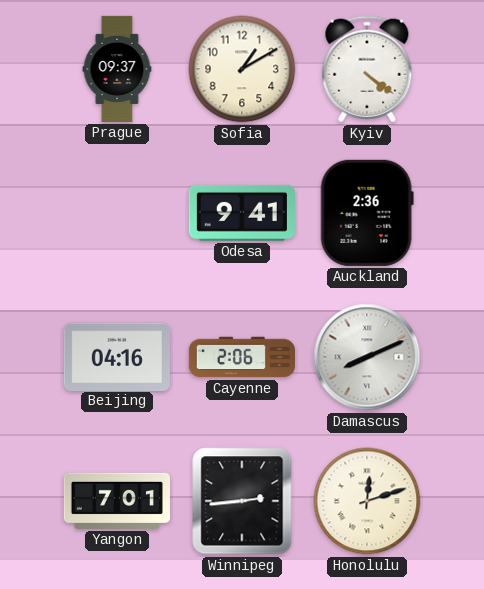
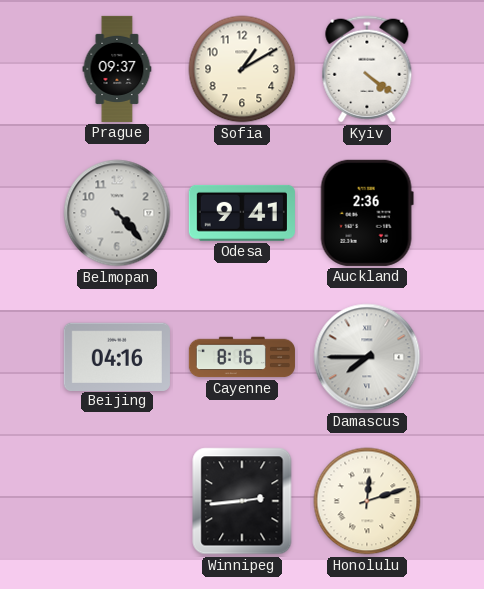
Belmopan: none -> 4:23
Cayenne: 2:06 -> 8:16
Damascus: 8:11 -> 7:45
Yangon: 7:01 -> none
